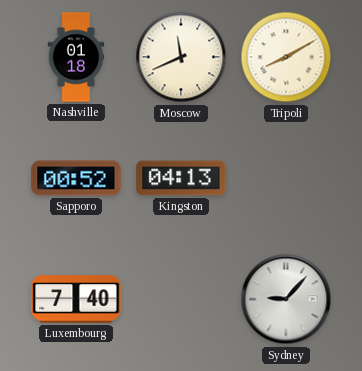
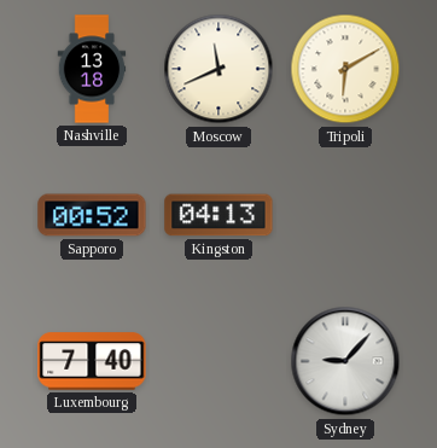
Nashville: 01:18 -> 13:18
Tripoli: 8:10 -> 6:10
